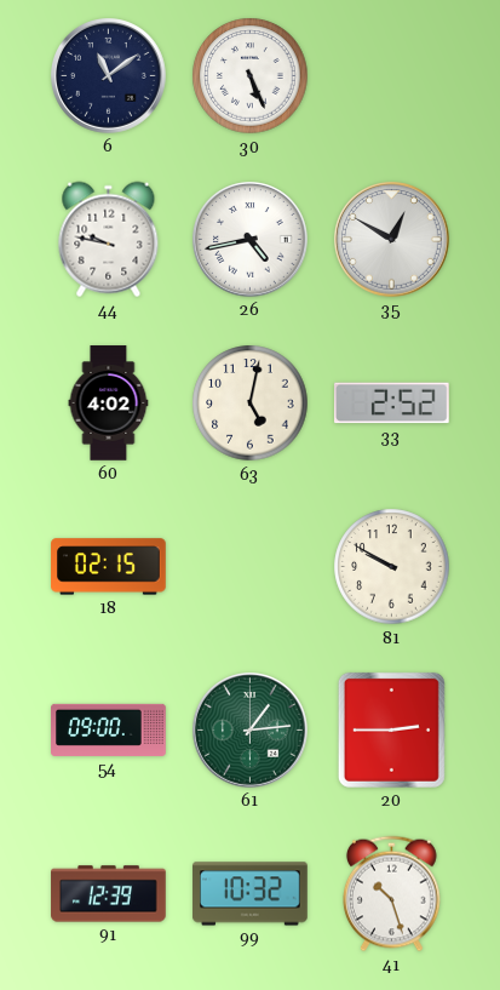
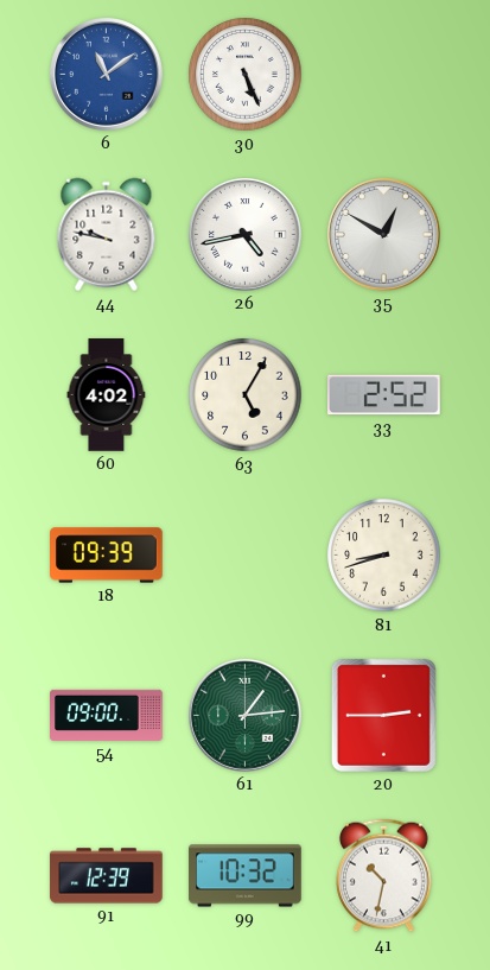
6 dial: navy -> blue
63: 5:02 -> 5:05
18: 02:15 -> 09:39
81: 9:50 -> 8:42
41: 10:27 -> 10:32
